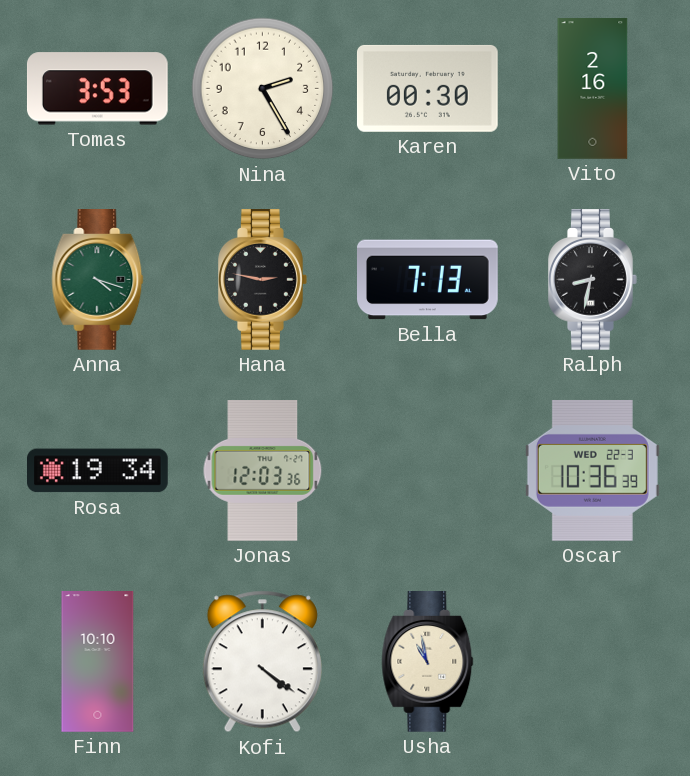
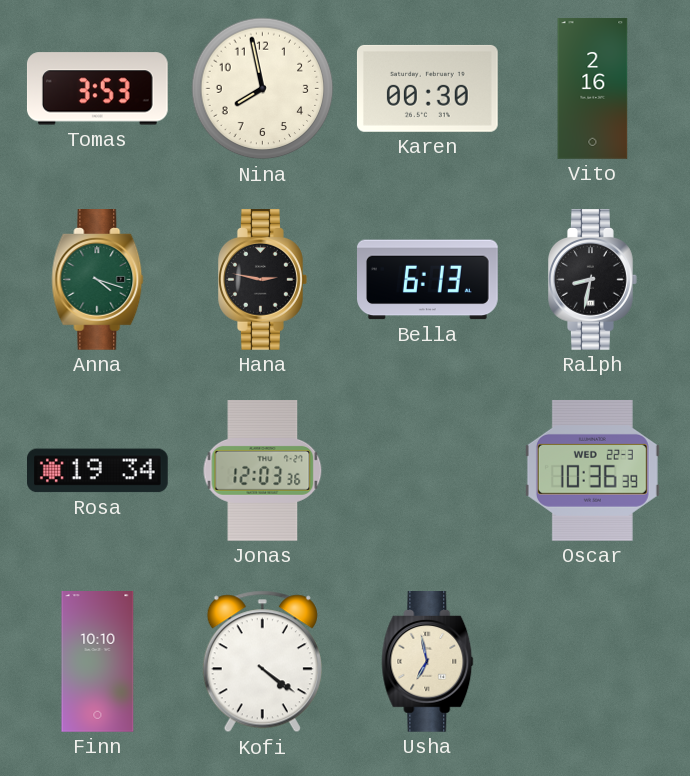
Nina: 2:25 -> 7:58
Bella: 7:13 -> 6:13
Usha: 10:58 -> 6:58
